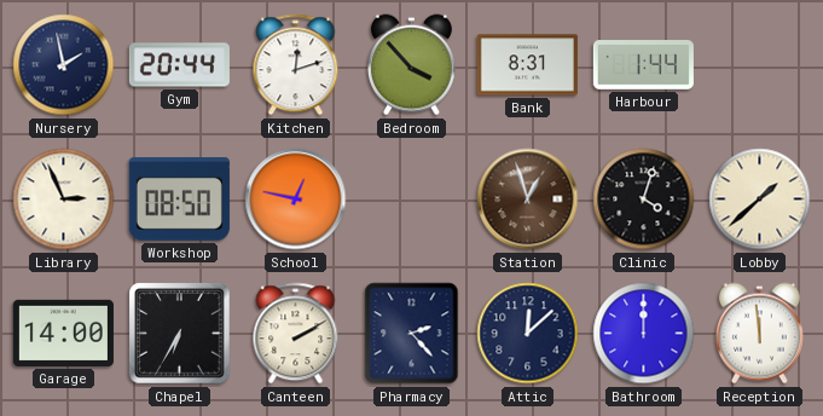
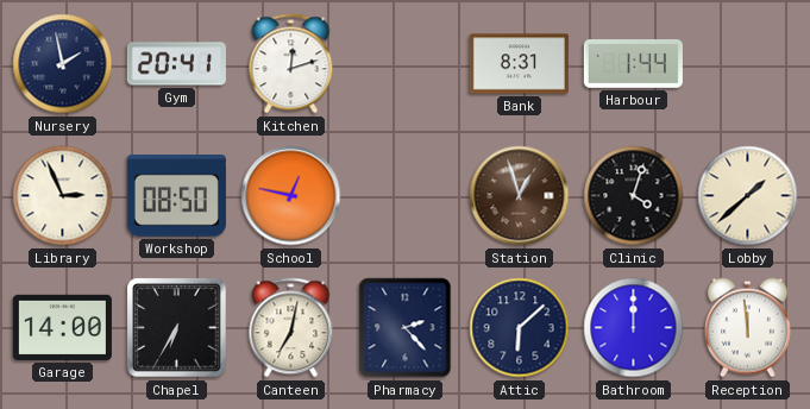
Gym: 20:44 -> 20:41
Bedroom: 3:53 -> none
Canteen: 2:10 -> 7:02
Attic: 12:08 -> 6:08
